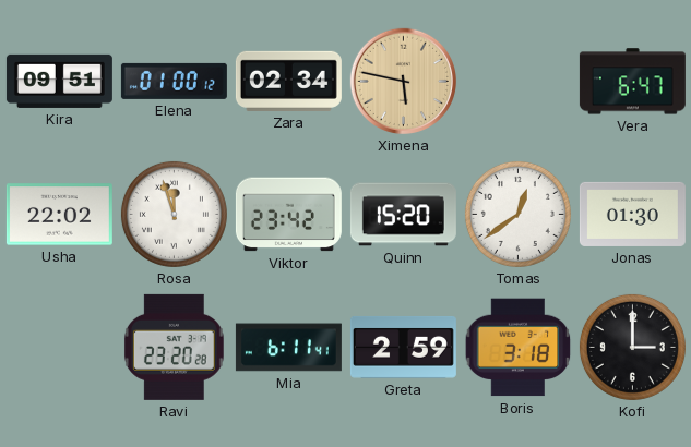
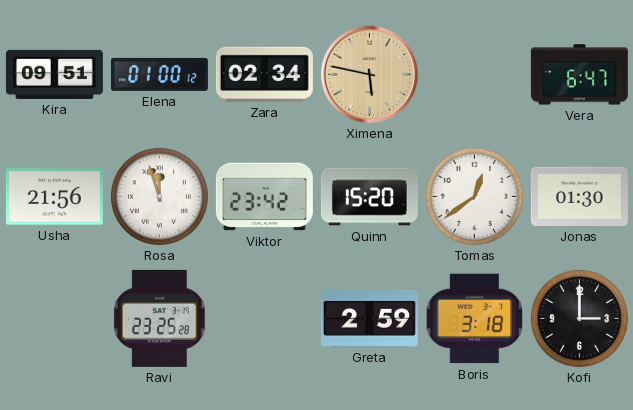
Usha: 22:02 -> 21:56
Ravi: 23:20 -> 23:25
Mia: 6:11 -> none
